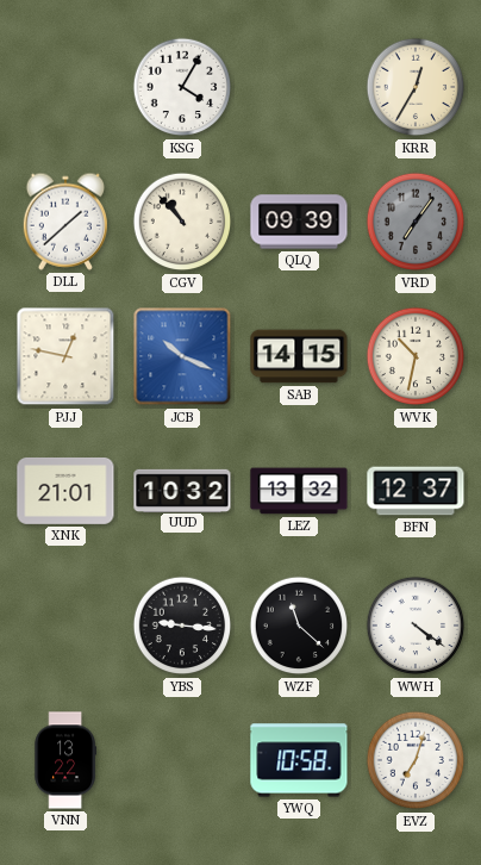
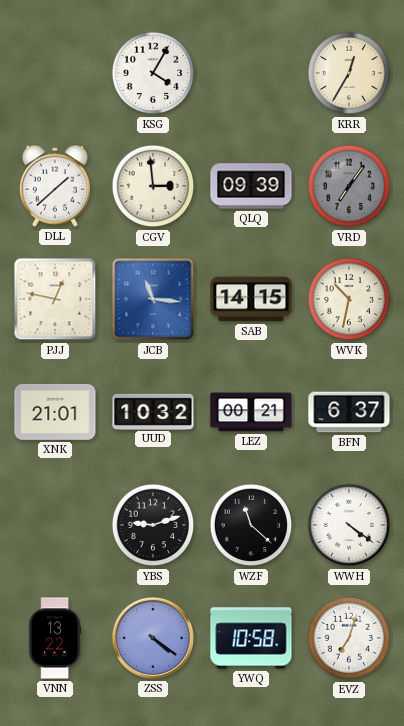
CGV: 10:53 -> 2:59
JCB: 10:19 -> 11:16
LEZ: 13:32 -> 00:21
BFN: 12:37 -> 6:37
YBS: 9:16 -> 9:12
ZSS: none -> 4:21
